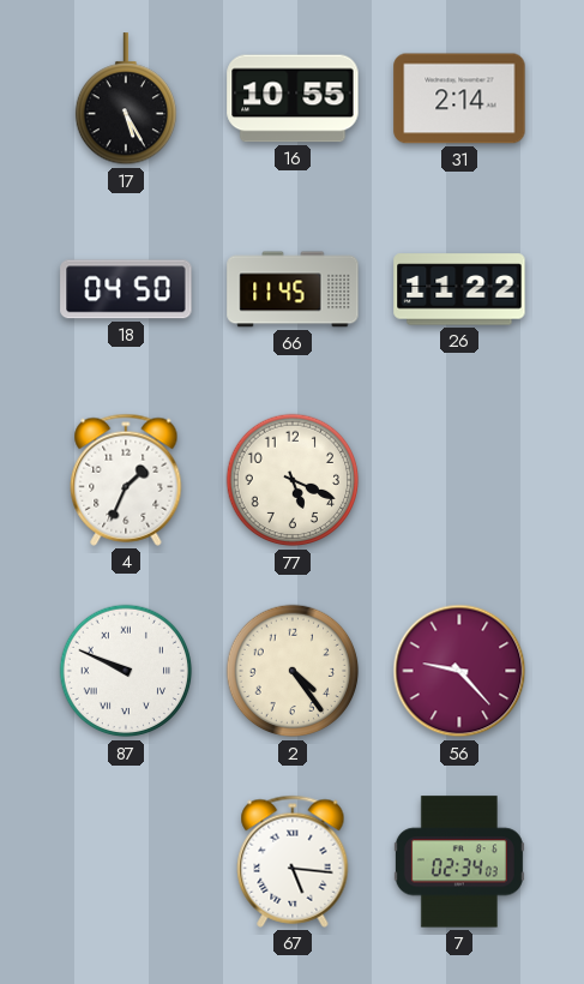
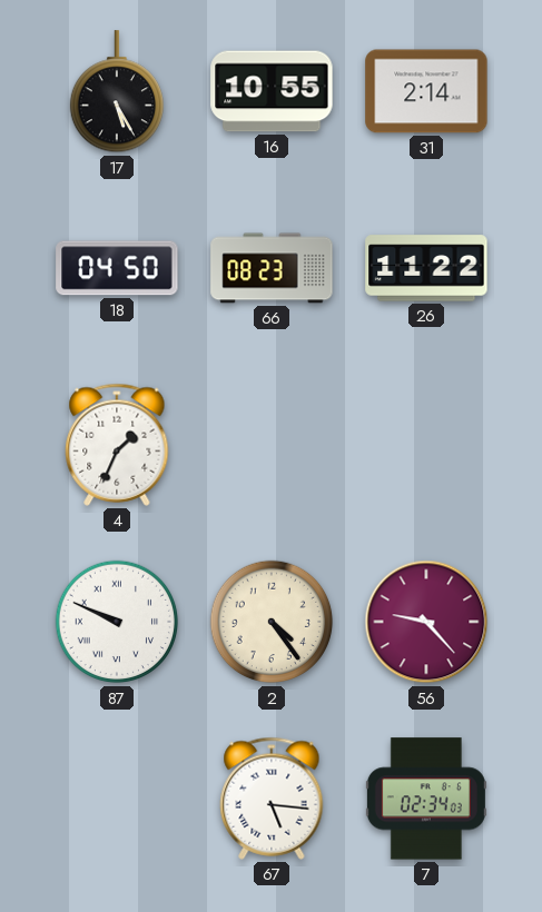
66: 11:45 -> 08:23
77: 5:19 -> none
